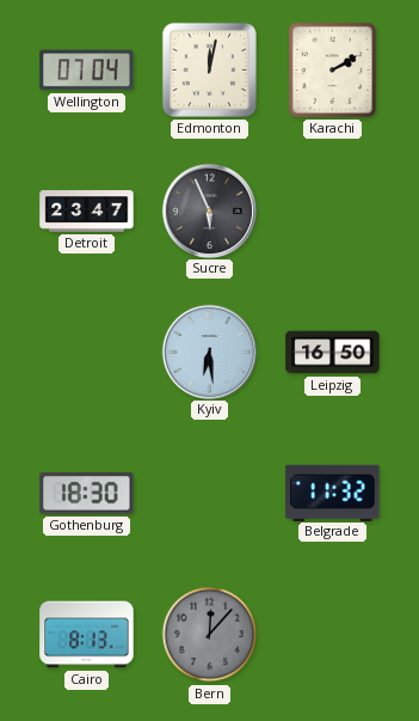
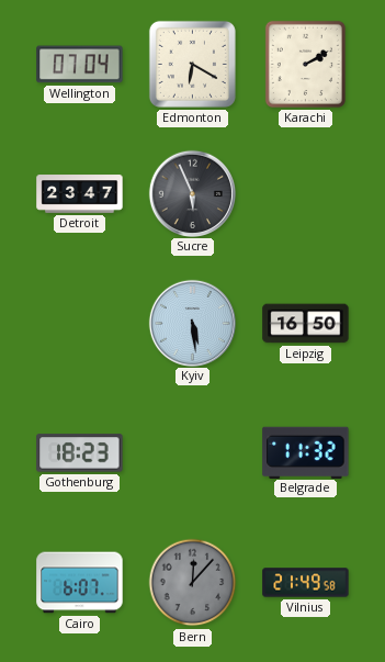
Edmonton: 12:02 -> 6:20
Kyiv: 6:29 -> 5:29
Gothenburg: 18:30 -> 18:23
Cairo: 8:13 -> 6:07
Vilnius: none -> 21:49
